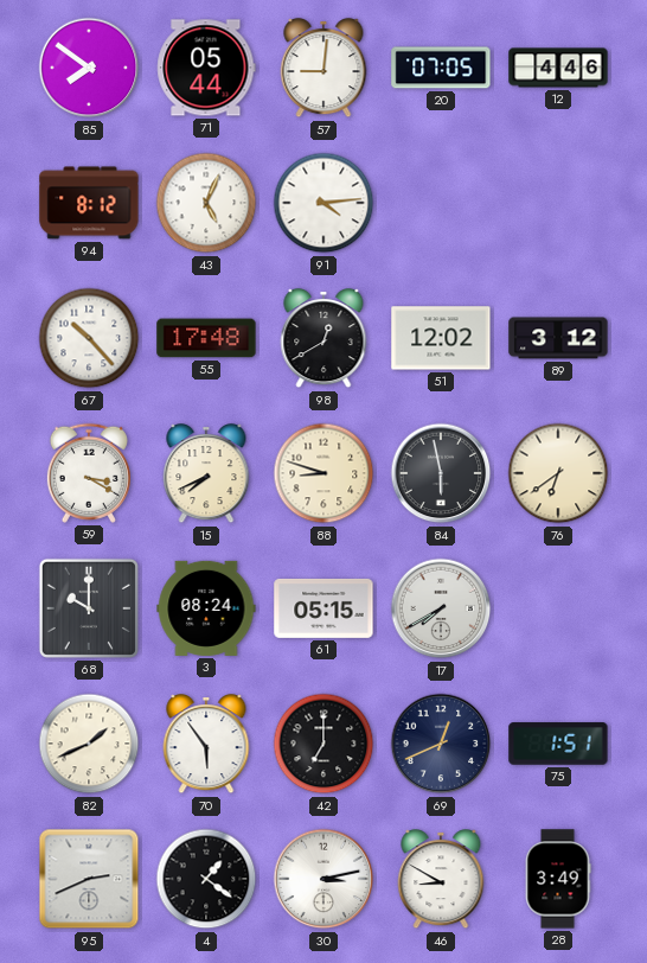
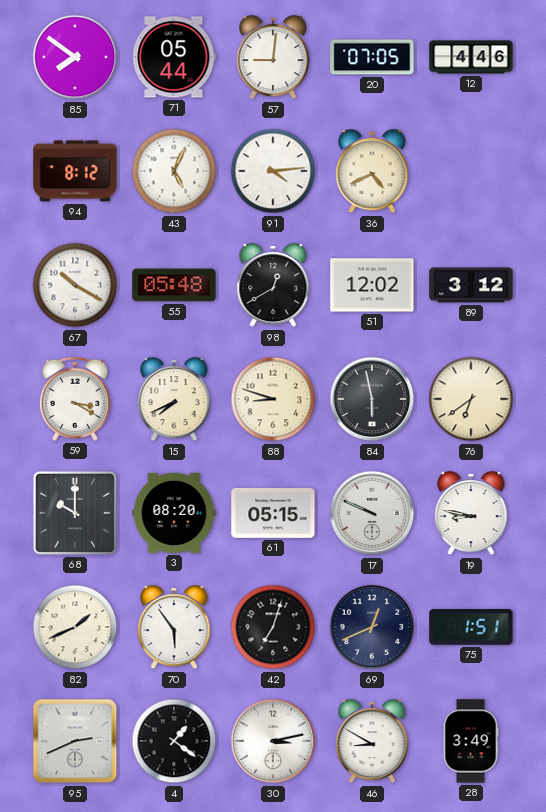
36: none -> 4:41
67: 10:23 -> 10:20
55: 17:48 -> 05:48
3: 08:24 -> 08:20
17: 7:40 -> 9:49
19: none -> 8:47
42: 7:00 -> 7:03
